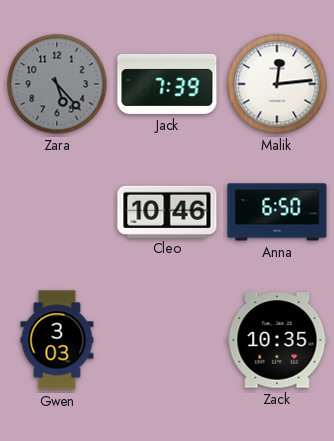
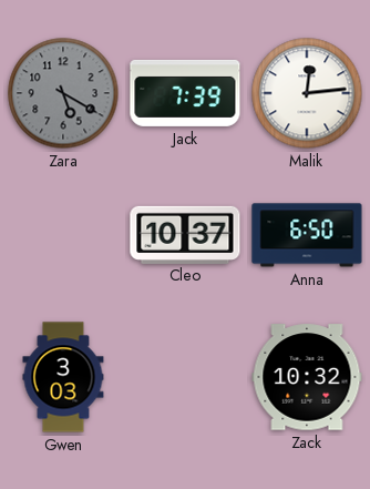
Zara: 5:23 -> 5:20
Cleo: 10:46 -> 10:37
Zack: 10:35 -> 10:32
